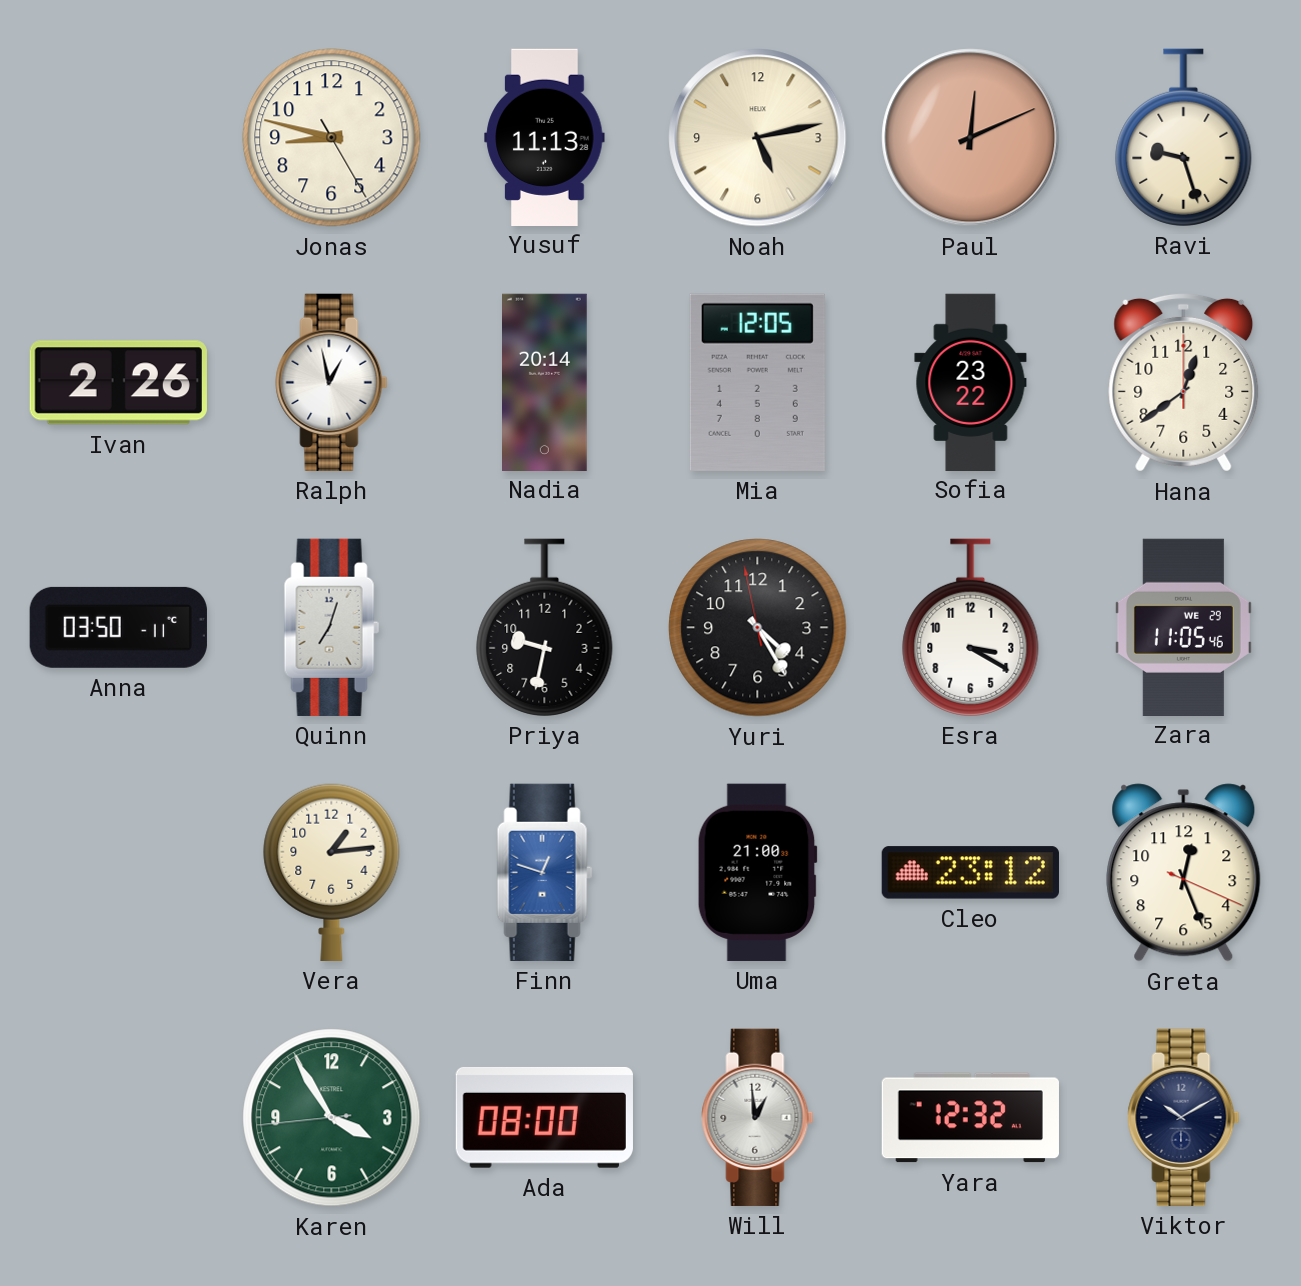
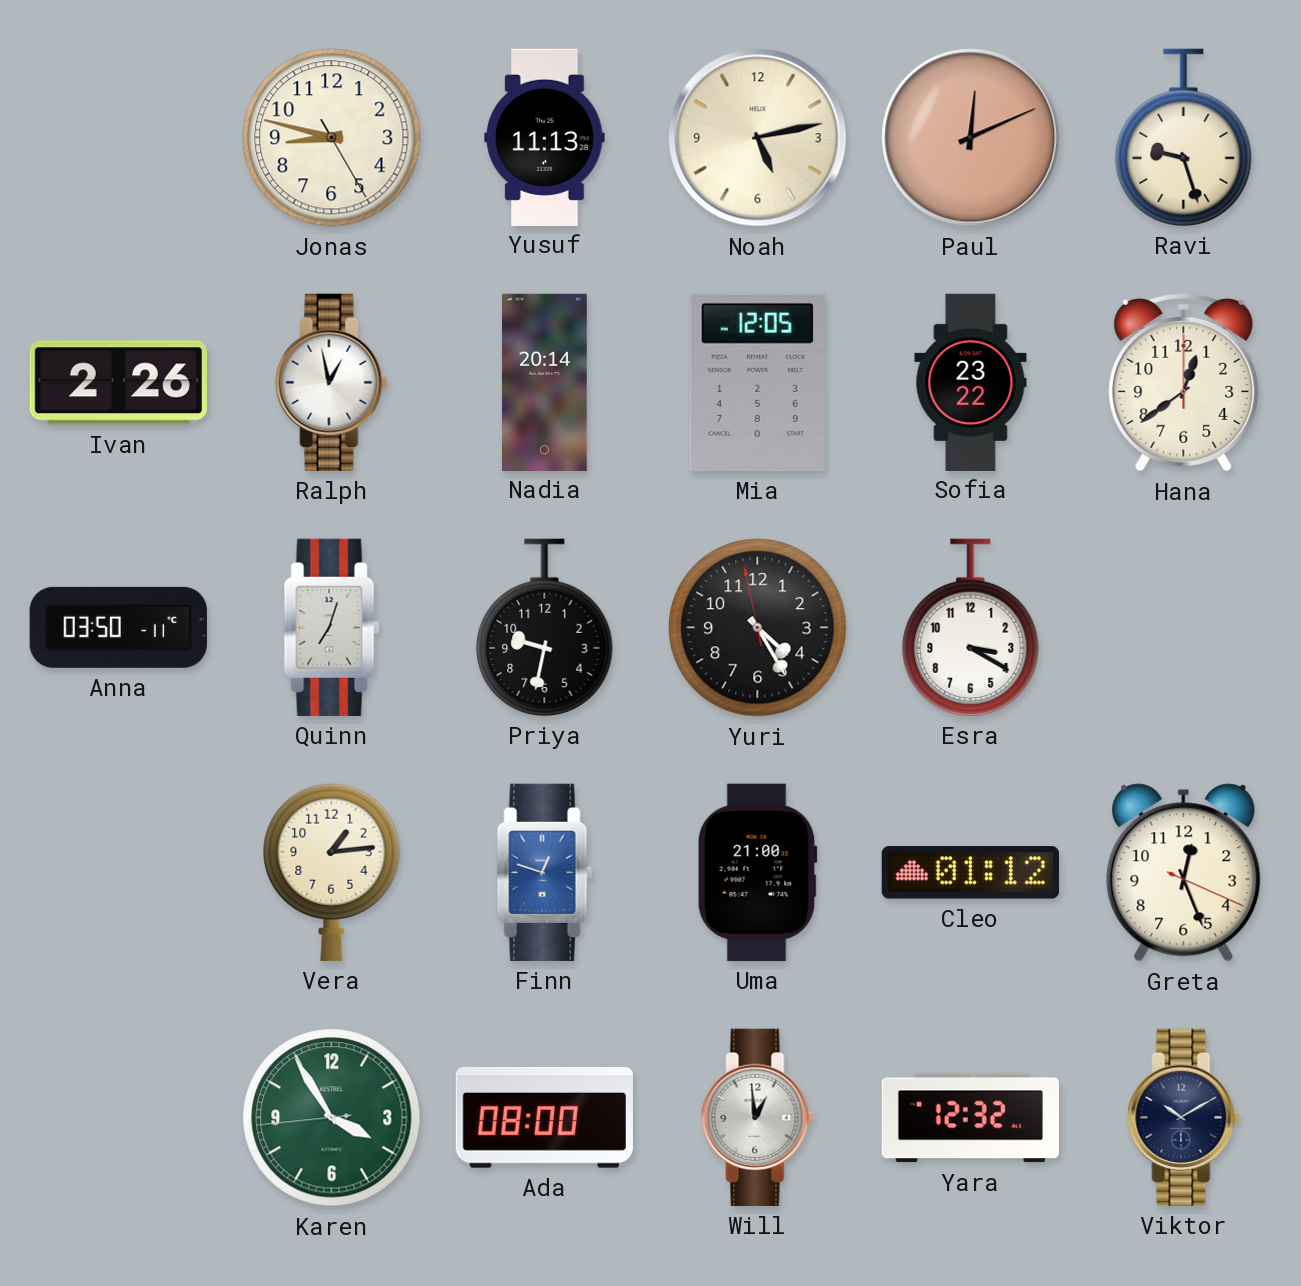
Zara: 11:05 -> none
Cleo: 23:12 -> 01:12
